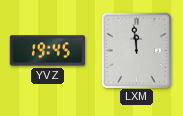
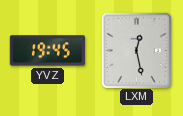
LXM: 11:59 -> 12:28
